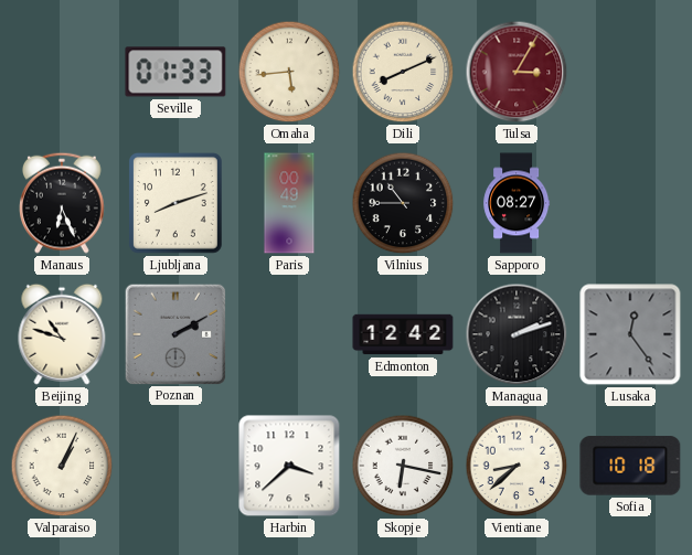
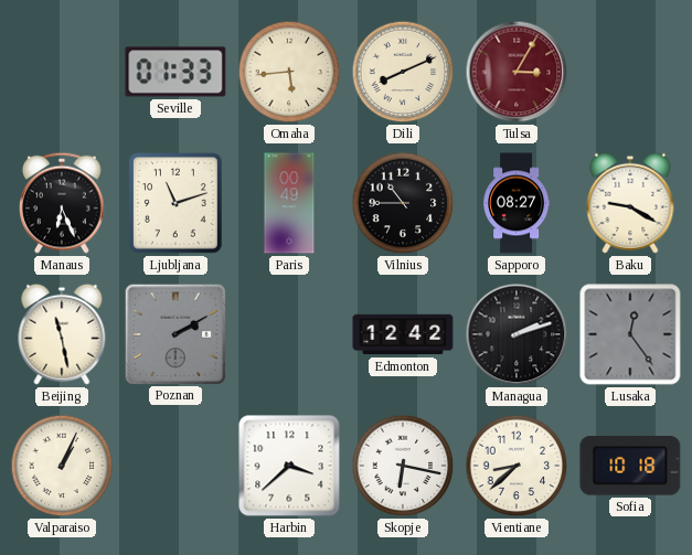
Ljubljana: 8:12 -> 11:12
Baku: none -> 9:20
Beijing: 10:48 -> 11:28
